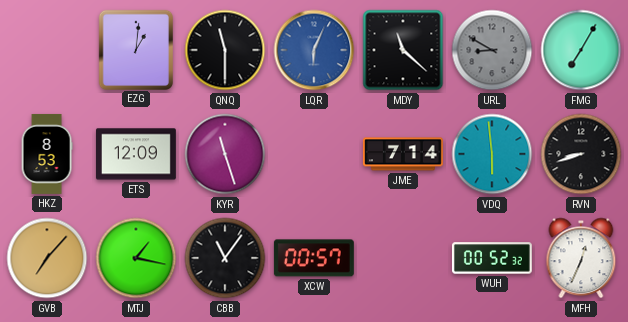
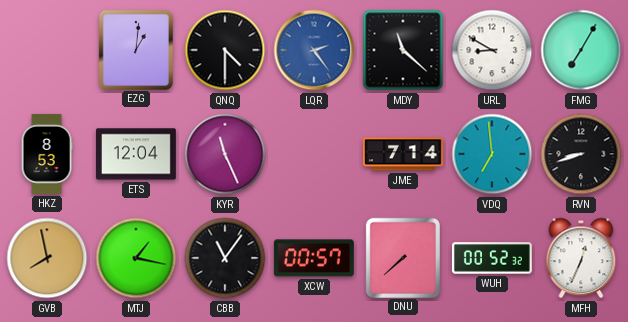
QNQ: 11:30 -> 4:30
LQR: 6:04 -> 2:24
URL dial: grey -> white
ETS: 12:09 -> 12:04
KYR: 11:27 -> 11:26
VDQ: 5:59 -> 6:59
GVB: 7:07 -> 7:58
DNU: none -> 7:38
